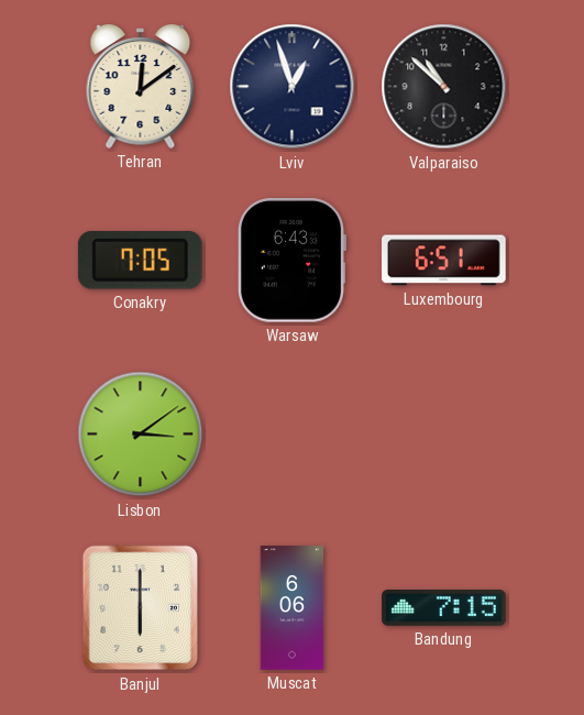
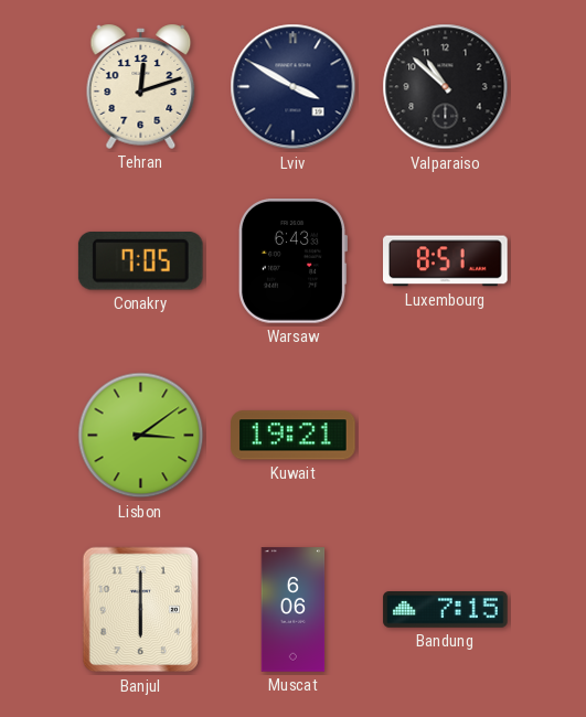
Tehran: 12:09 -> 12:12
Lviv: 12:57 -> 3:50
Luxembourg: 6:51 -> 8:51
Kuwait: none -> 19:21
